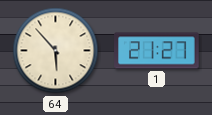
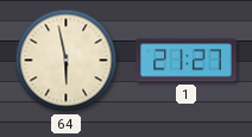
64: 5:53 -> 5:58
